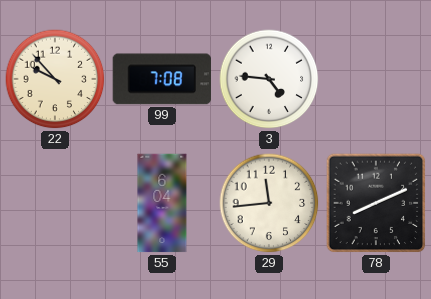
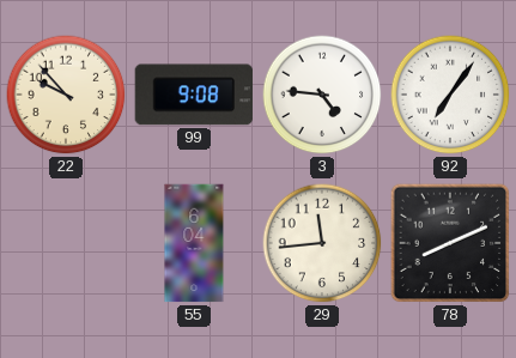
99: 7:08 -> 9:08
92: none -> 7:06
